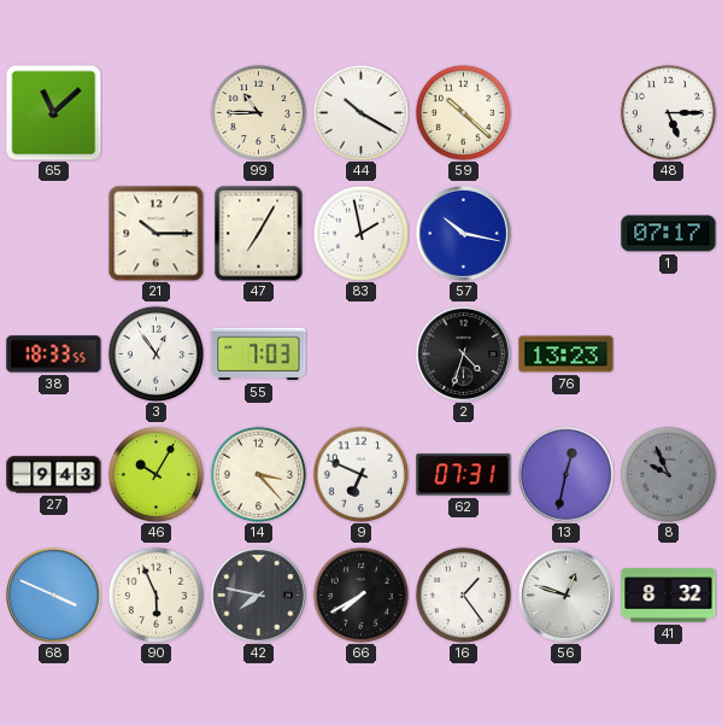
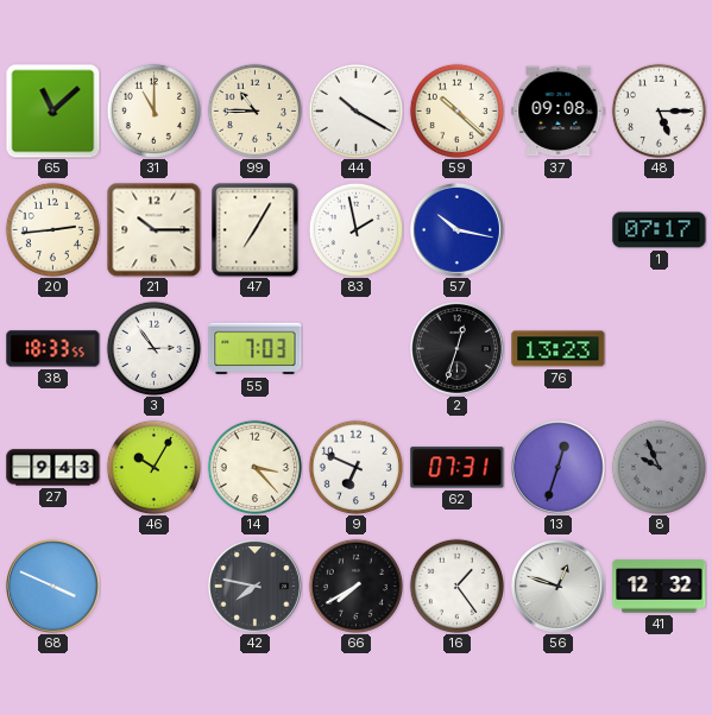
31: none -> 11:00
37: none -> 09:08
20: none -> 2:44
3: 12:54 -> 2:54
2: 4:33 -> 12:33
13: 12:32 -> 12:33
90: 5:56 -> none
41: 8:32 -> 12:32
